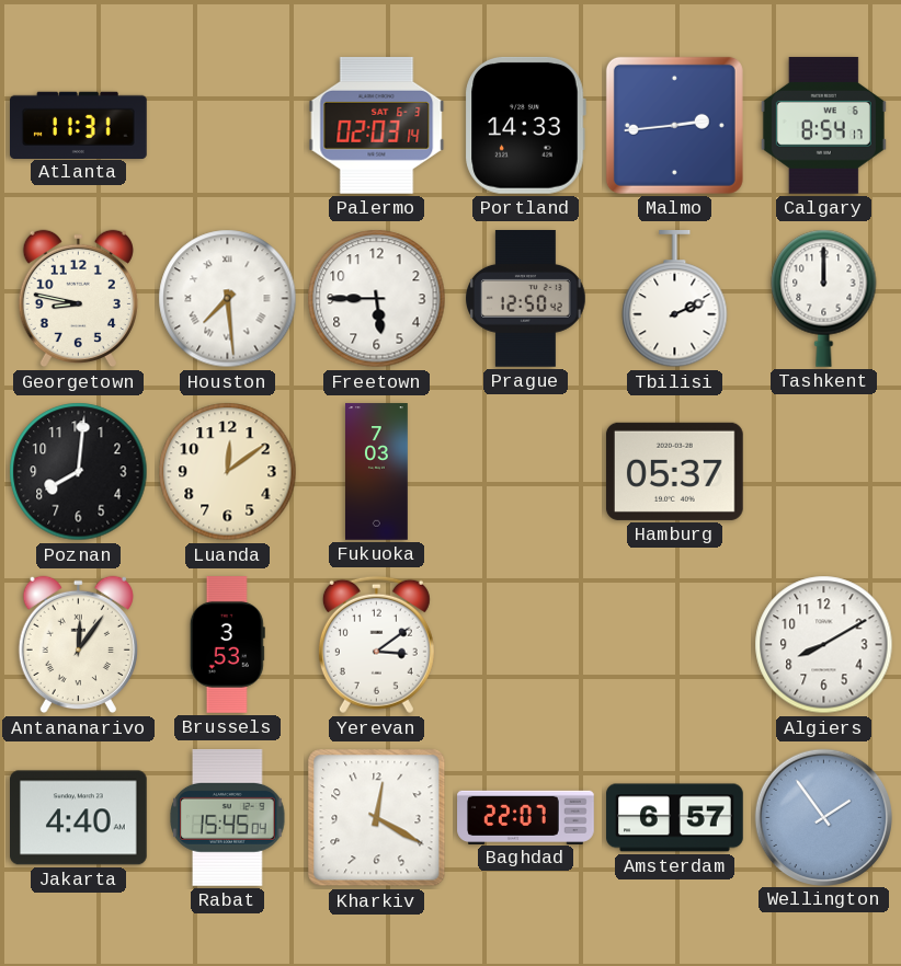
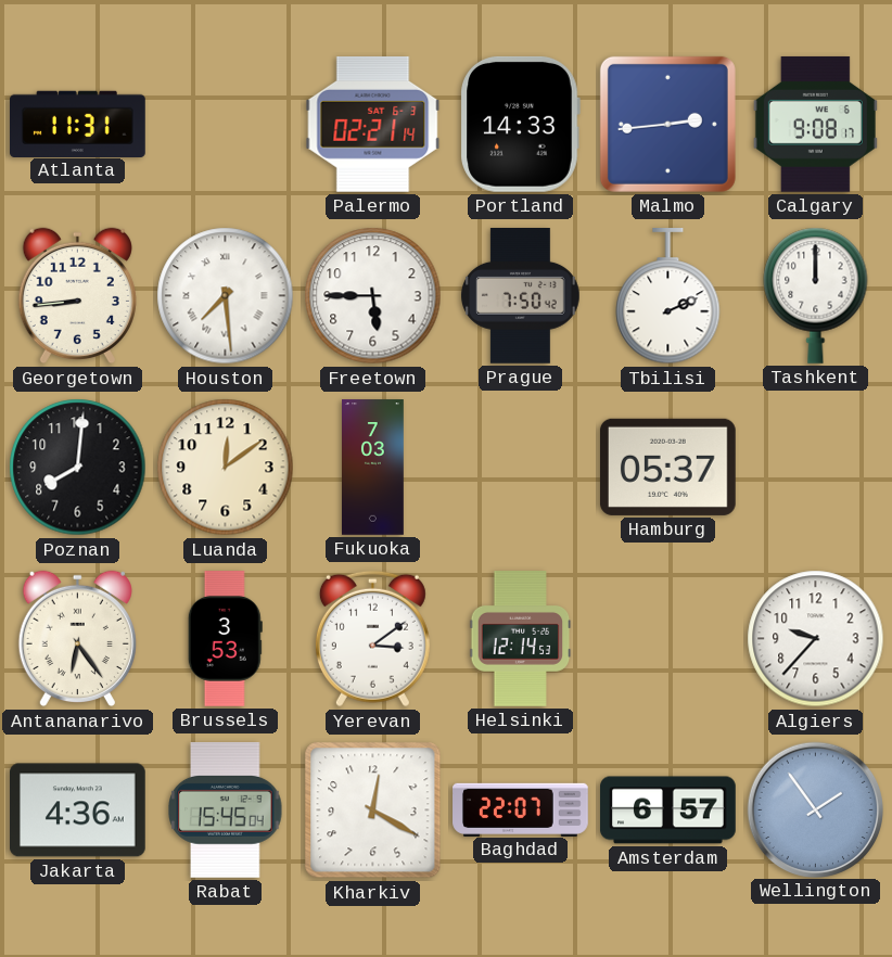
Palermo: 02:03 -> 02:21
Calgary: 8:54 -> 9:08
Georgetown: 8:47 -> 8:44
Prague: 12:50 -> 7:50
Antananarivo: 12:06 -> 6:24
Helsinki: none -> 12:14
Algiers: 8:10 -> 9:37
Jakarta: 4:40 -> 4:36
